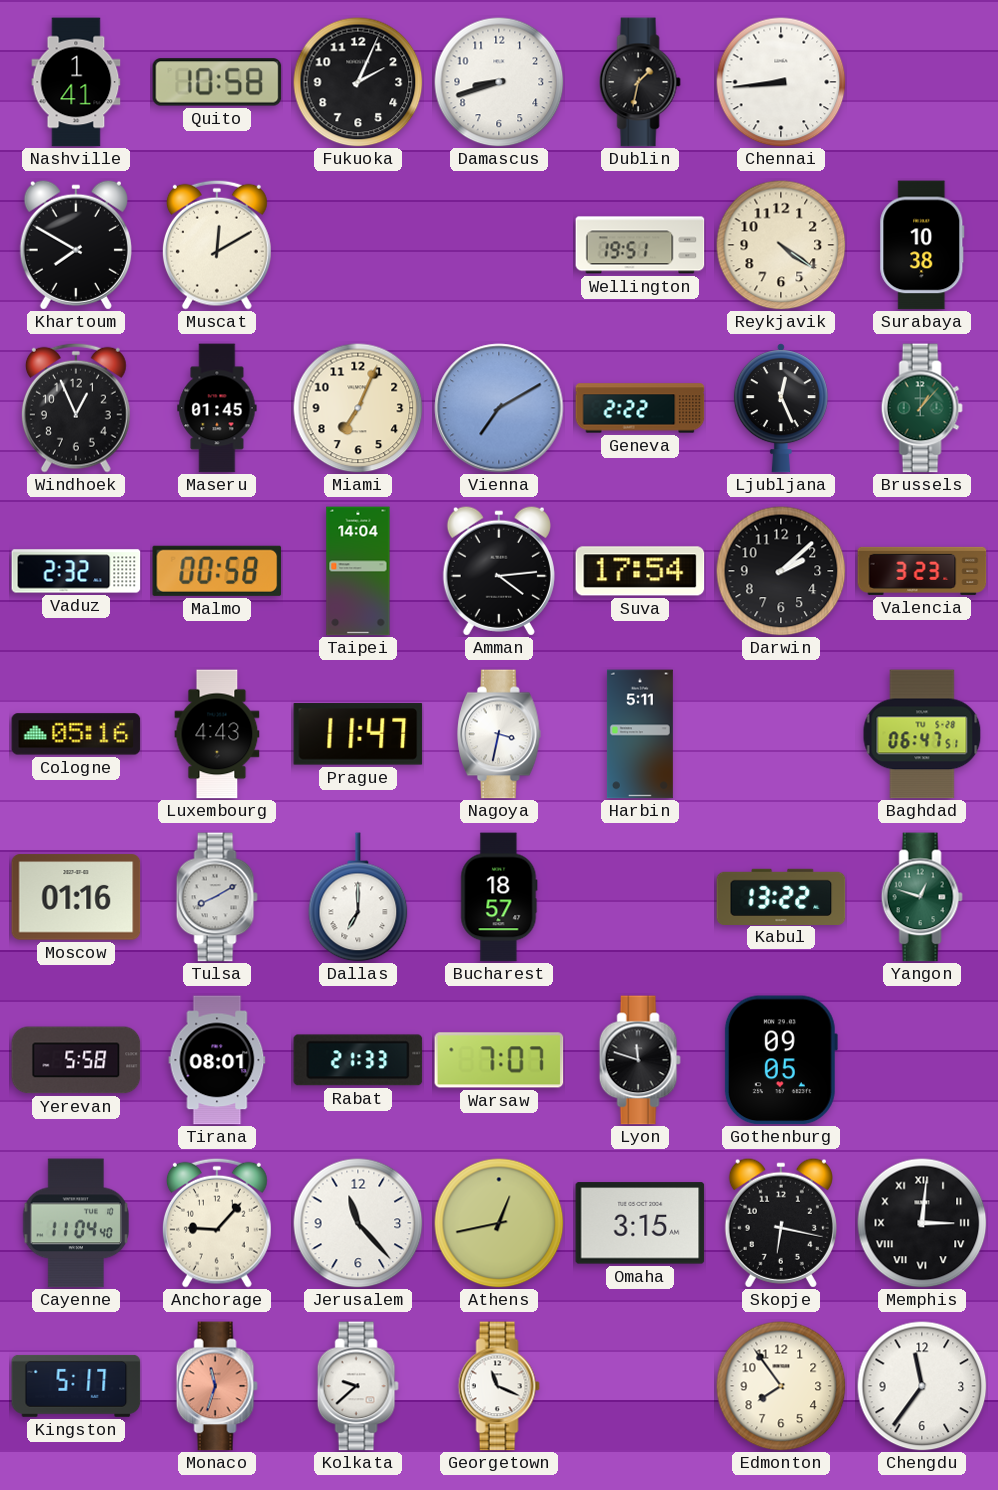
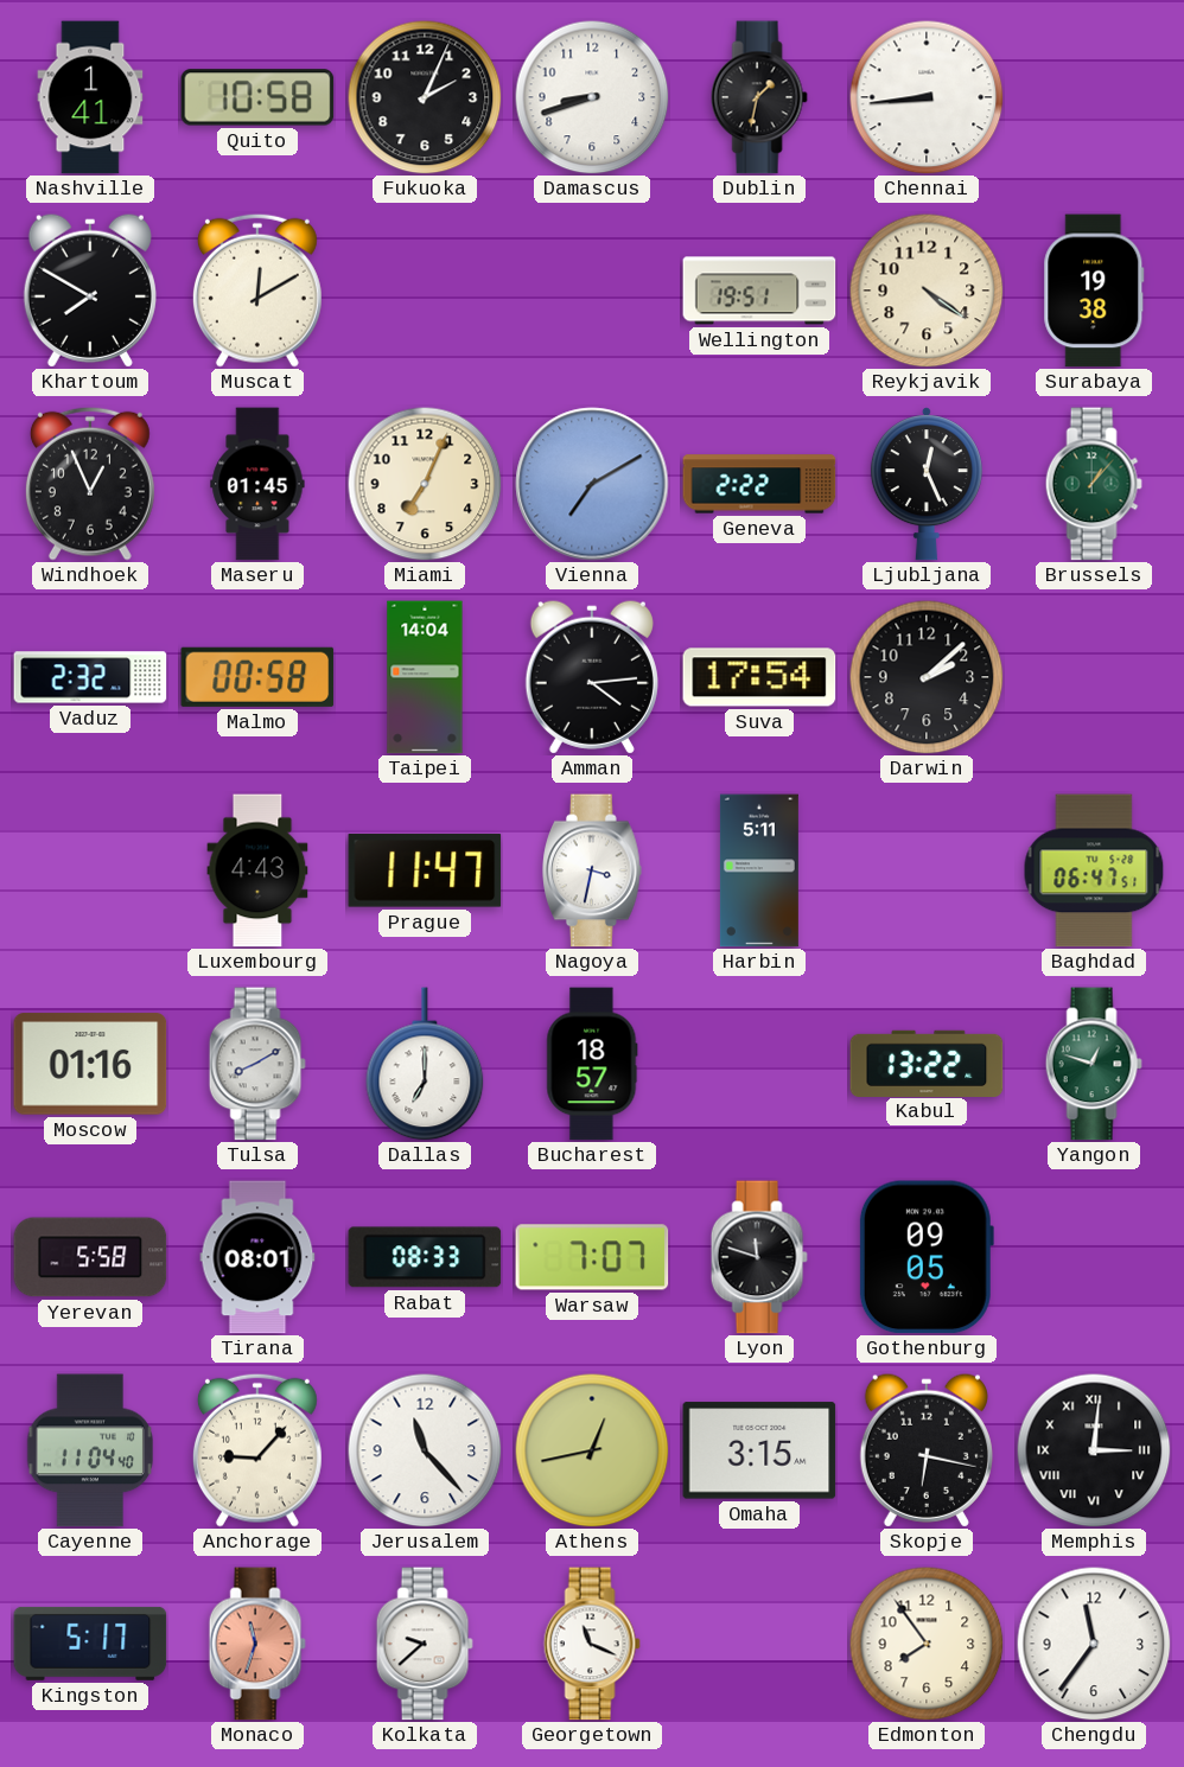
Surabaya: 10:38 -> 19:38
Valencia: 3:23 -> none
Cologne: 05:16 -> none
Rabat: 21:33 -> 08:33
